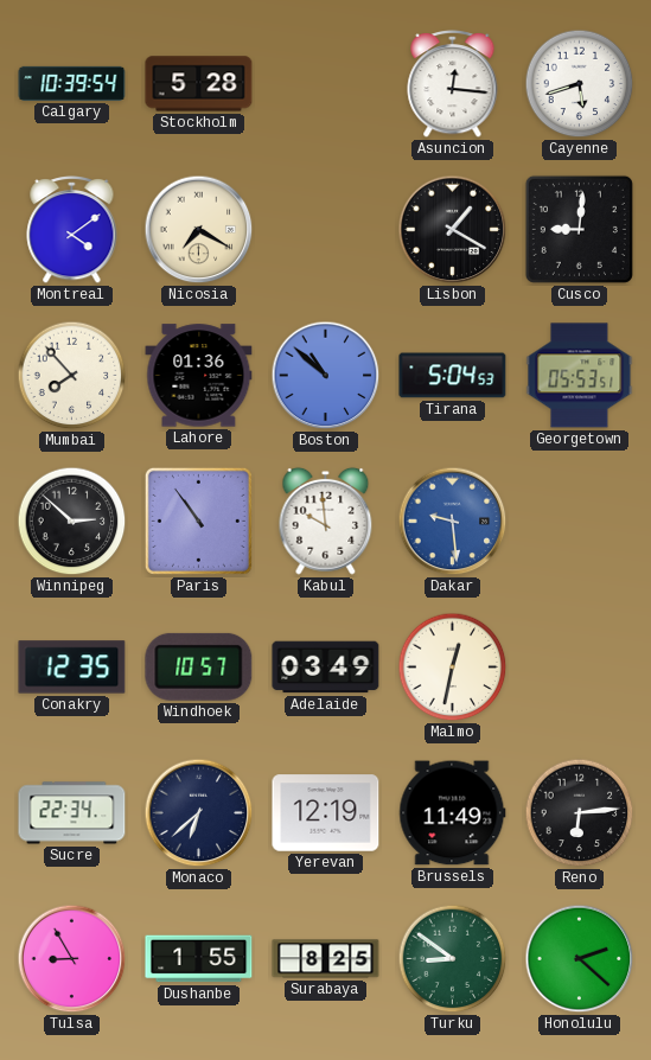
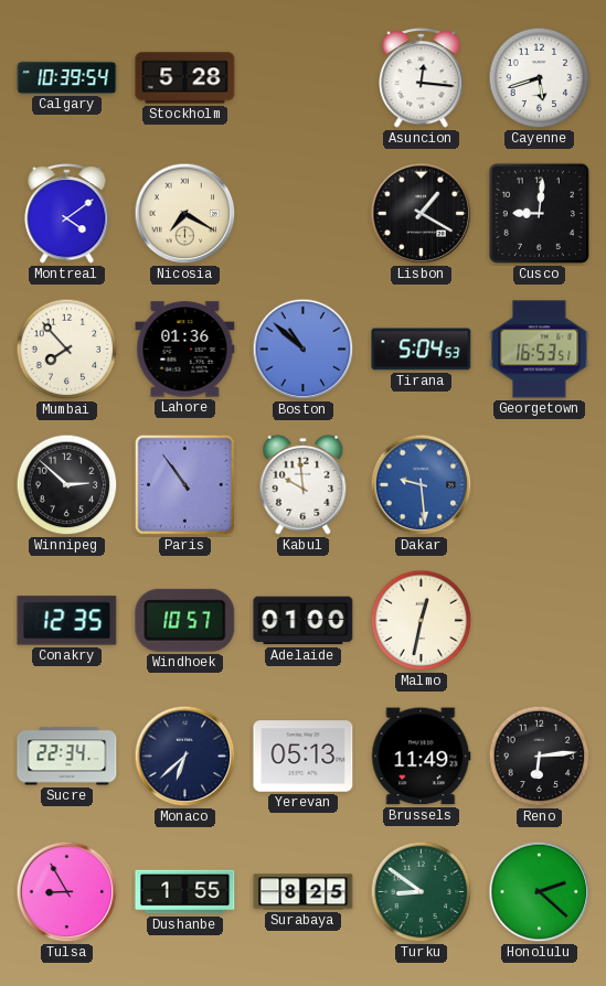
Georgetown: 05:53 -> 16:53
Adelaide: 03:49 -> 01:00
Yerevan: 12:19 -> 05:13
